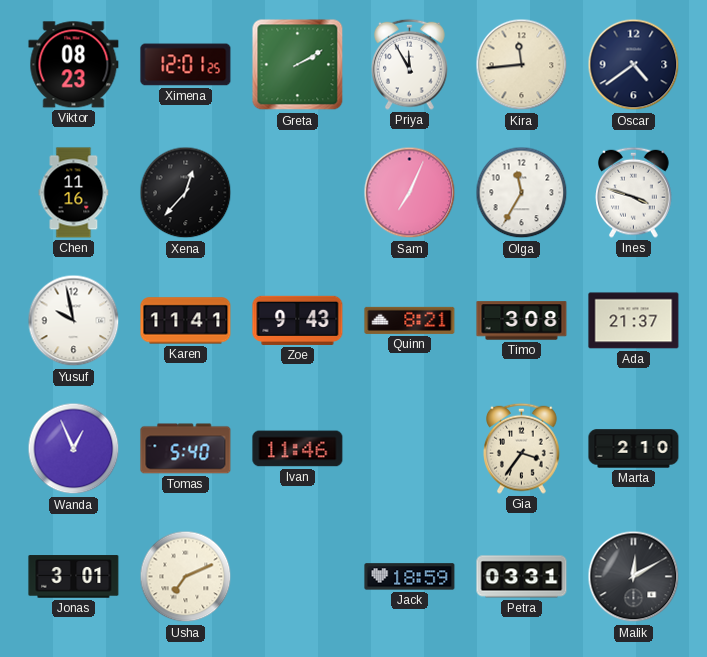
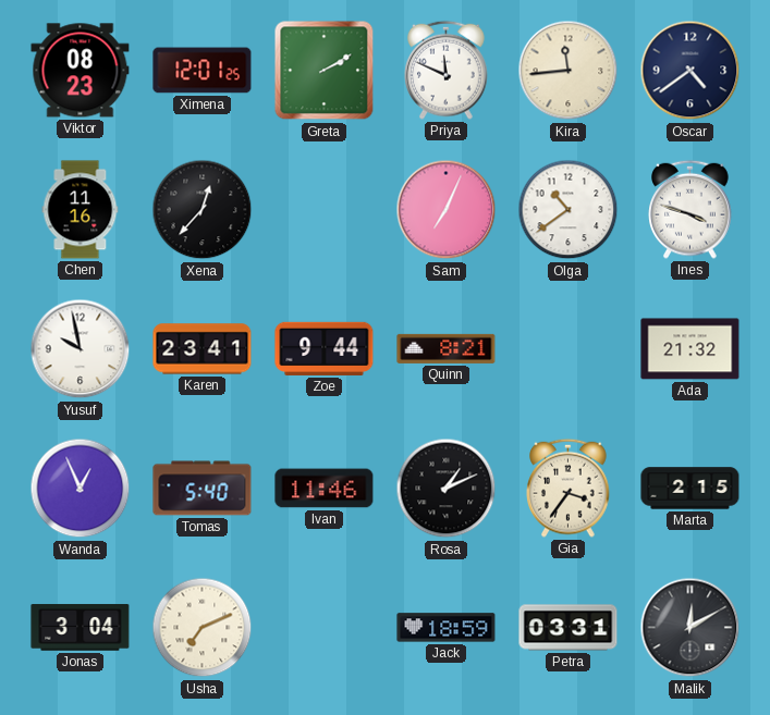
Priya: 11:55 -> 11:49
Olga: 11:35 -> 10:39
Karen: 11:41 -> 23:41
Zoe: 9:43 -> 9:44
Timo: 3:08 -> none
Ada: 21:37 -> 21:32
Rosa: none -> 1:11
Marta: 2:10 -> 2:15
Jonas: 3:01 -> 3:04
